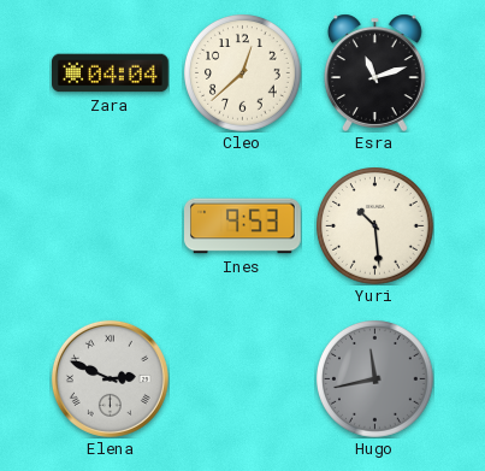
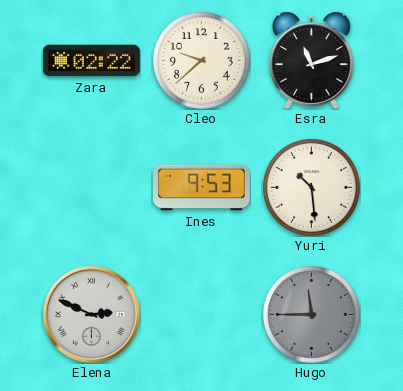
Zara: 04:04 -> 02:22
Cleo: 12:38 -> 9:38
Hugo: 11:43 -> 11:45
